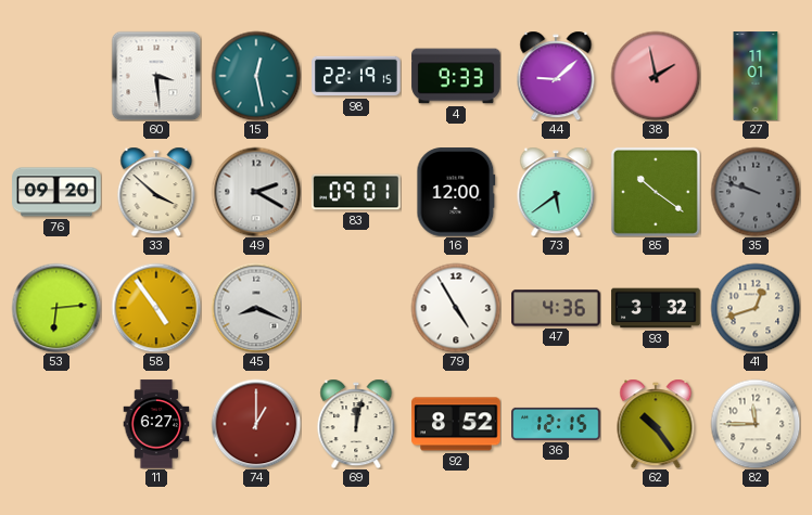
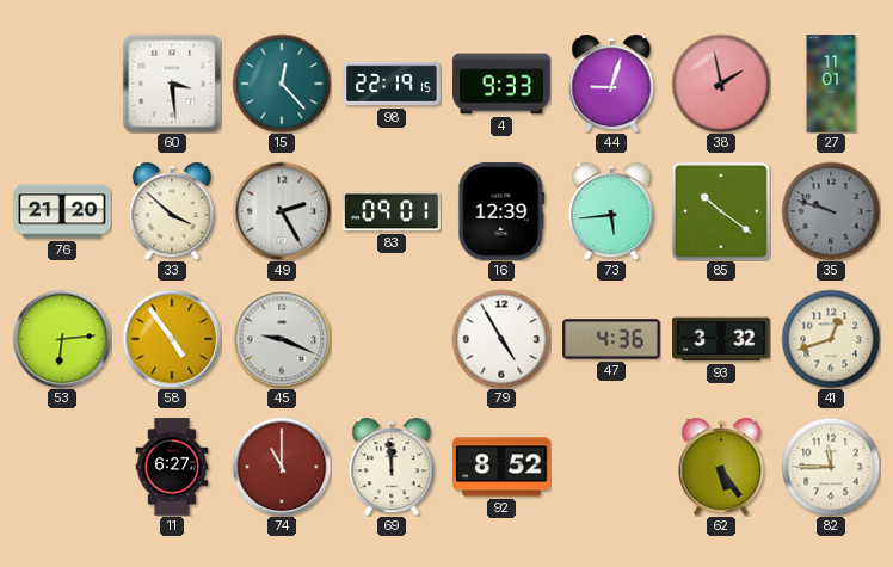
15: 12:28 -> 12:23
44: 9:08 -> 9:03
76: 09:20 -> 21:20
49: 2:20 -> 2:25
16: 12:00 -> 12:39
73: 5:39 -> 5:44
45: 8:19 -> 9:19
74: 1:00 -> 11:00
69: 12:02 -> 11:59
36: 12:15 -> none
62: 10:24 -> 5:24
